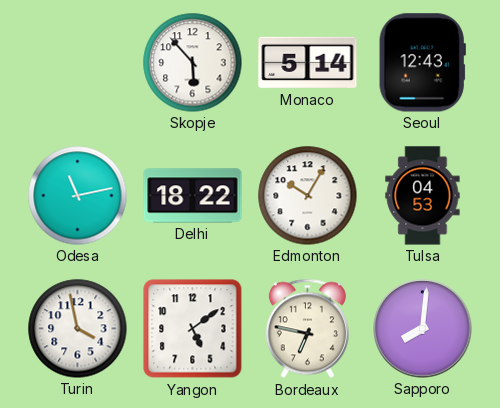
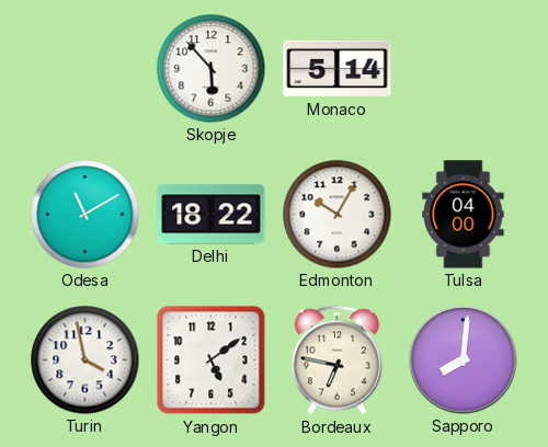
Seoul: 12:43 -> none
Odesa: 11:13 -> 11:10
Tulsa: 04:53 -> 04:00
